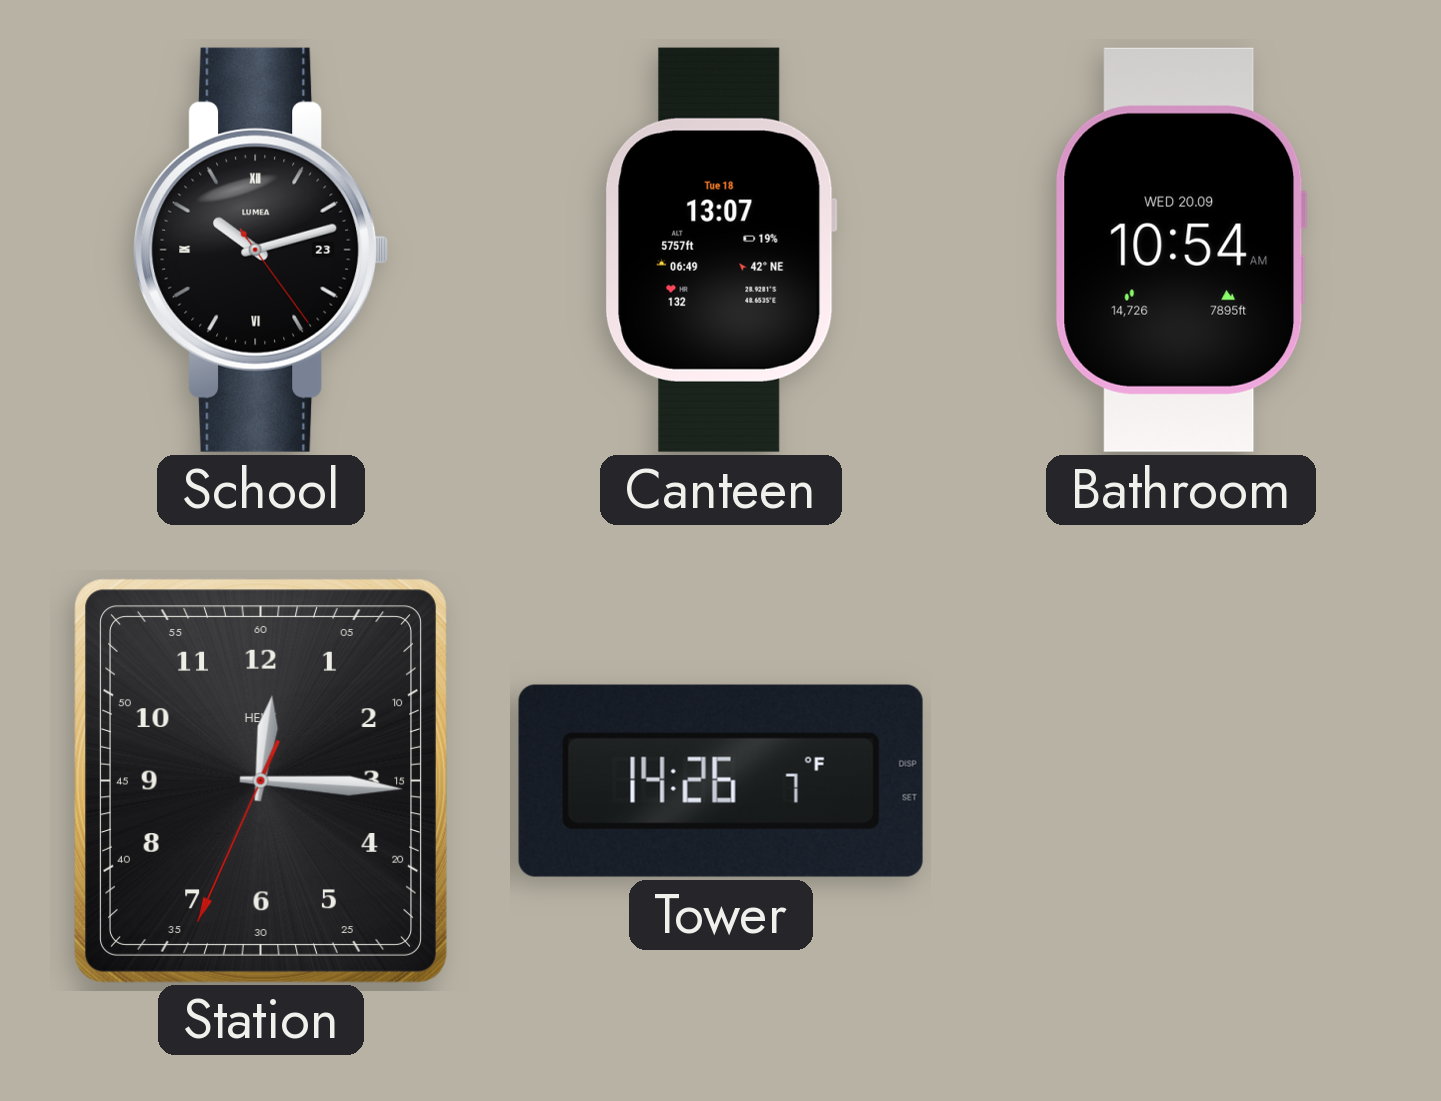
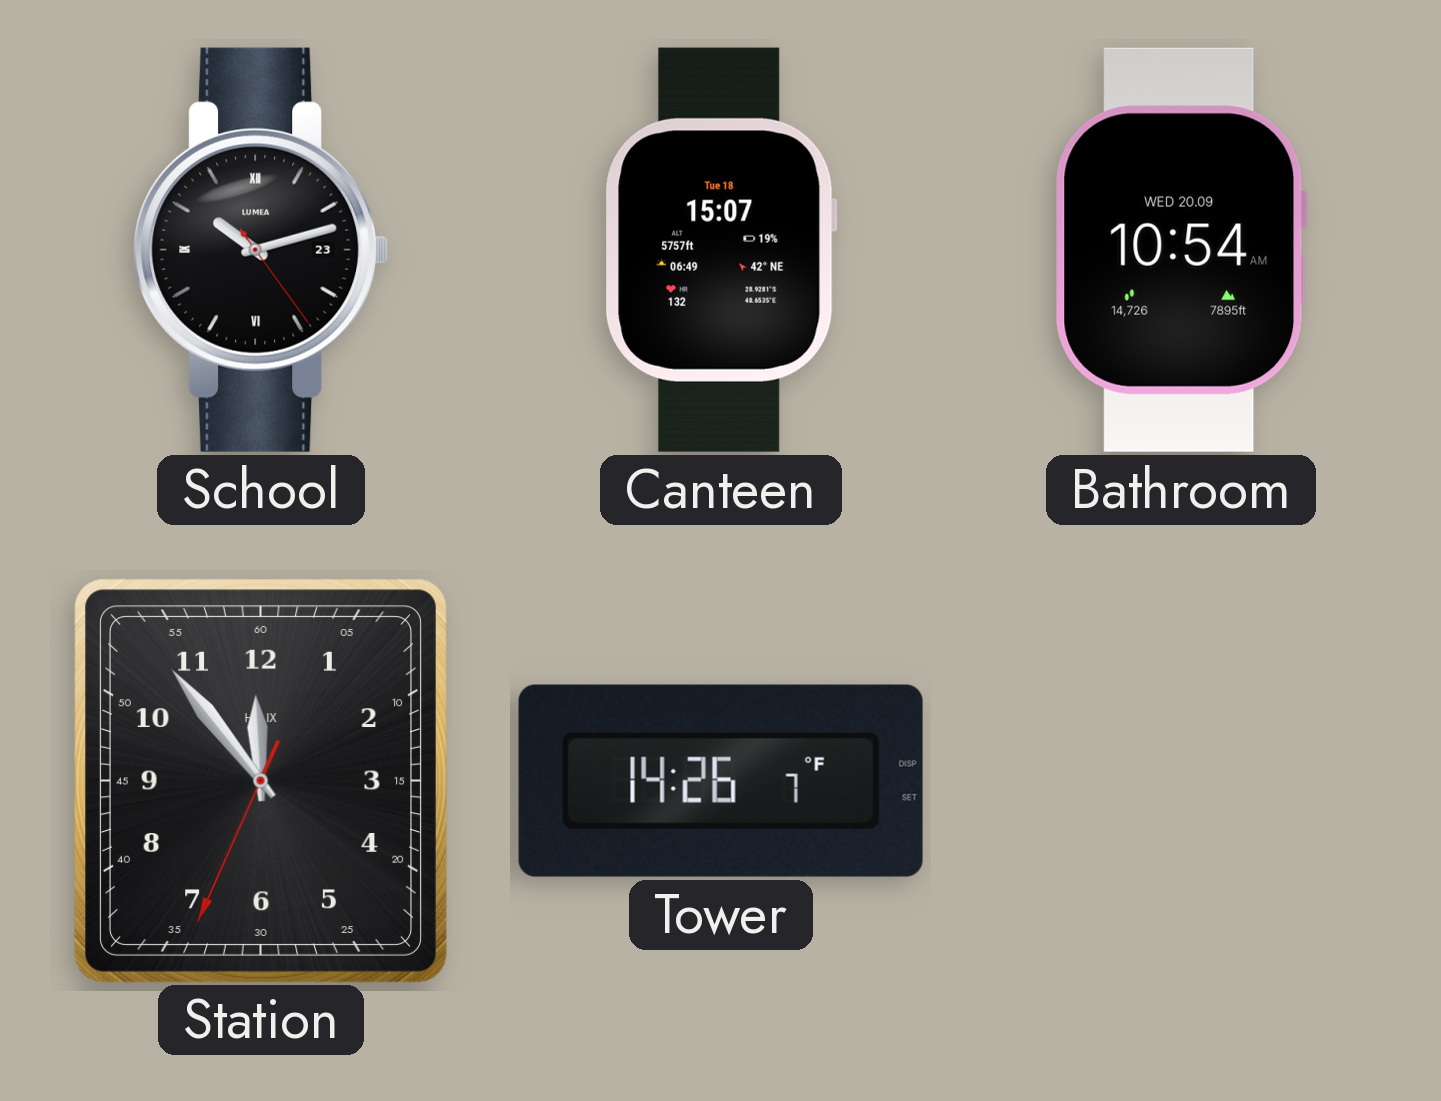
Canteen: 13:07 -> 15:07
Station: 12:15 -> 11:53
